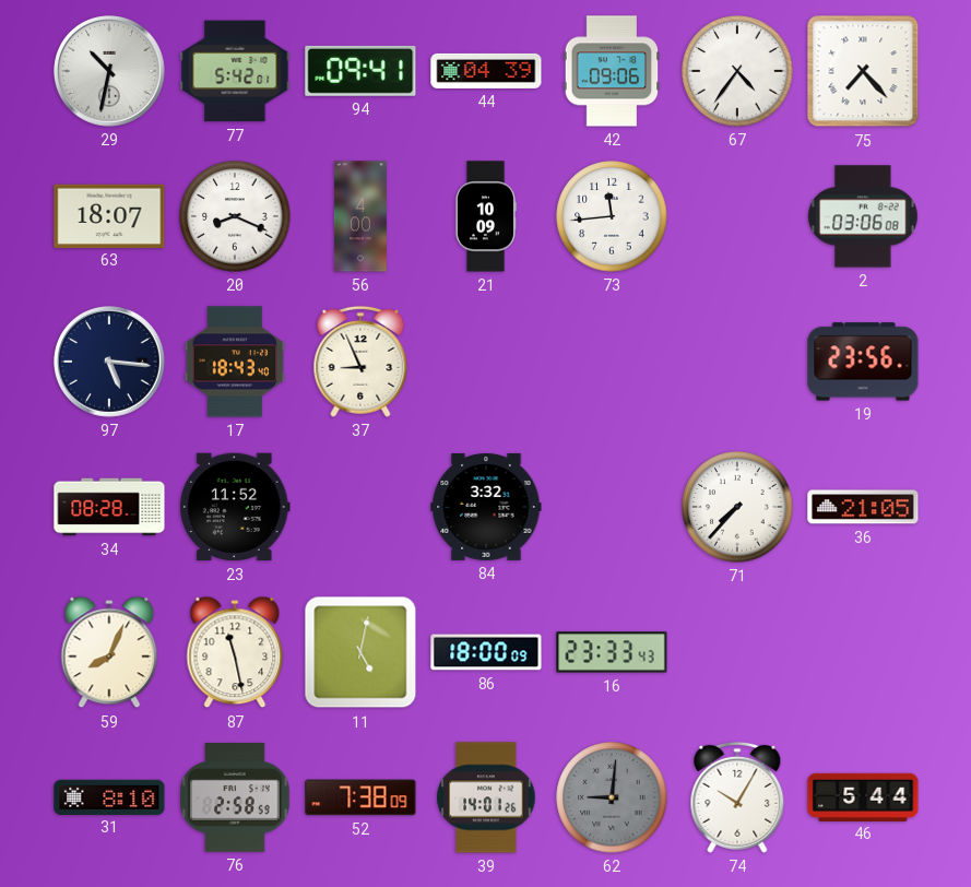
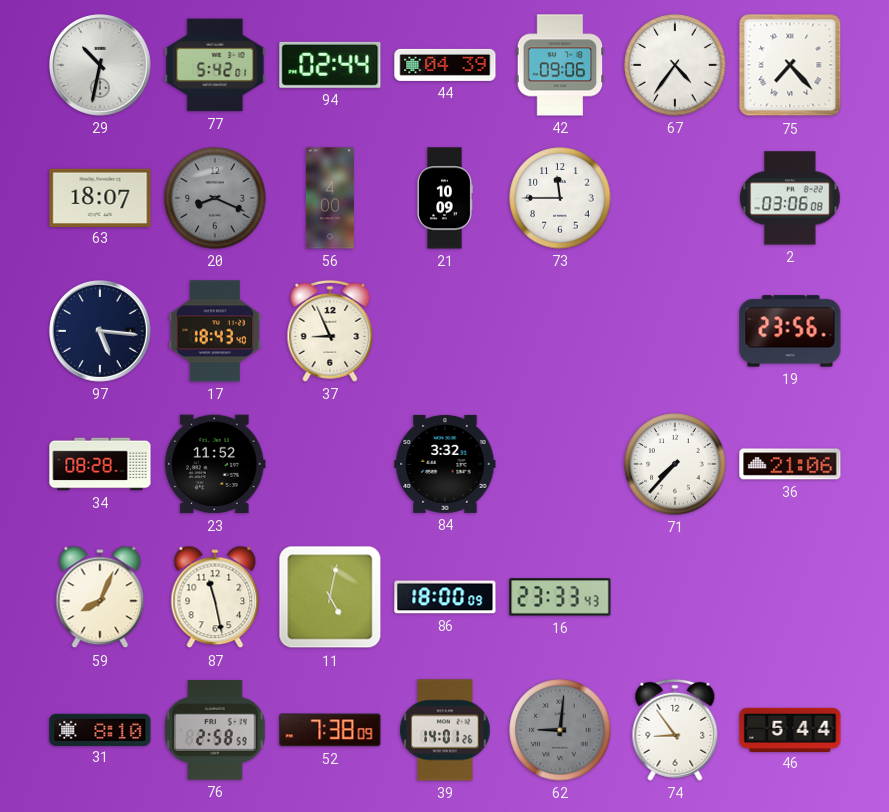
94: 09:41 -> 02:44
20 dial: white -> grey
73: 11:44 -> 11:45
36: 21:05 -> 21:06
74: 10:05 -> 8:54
